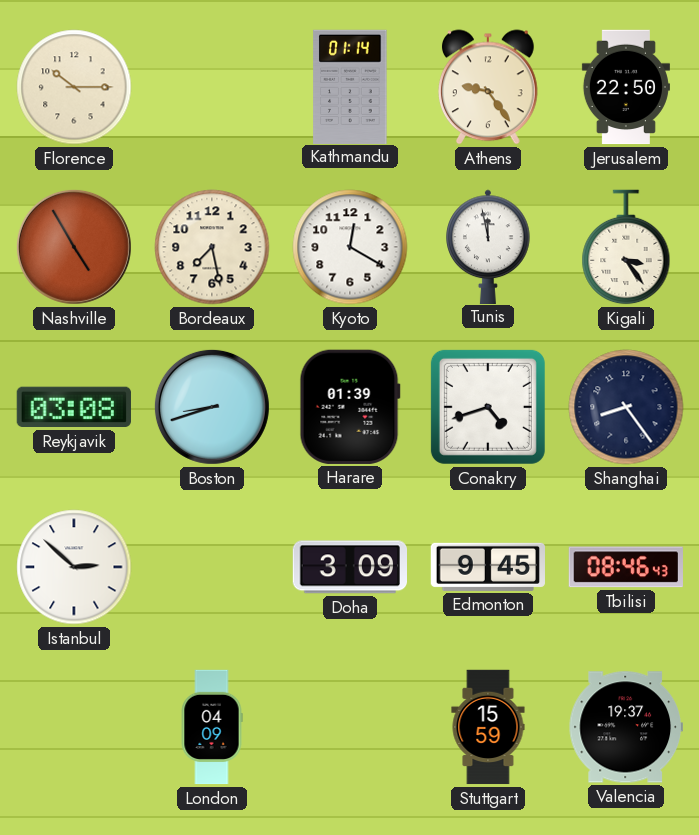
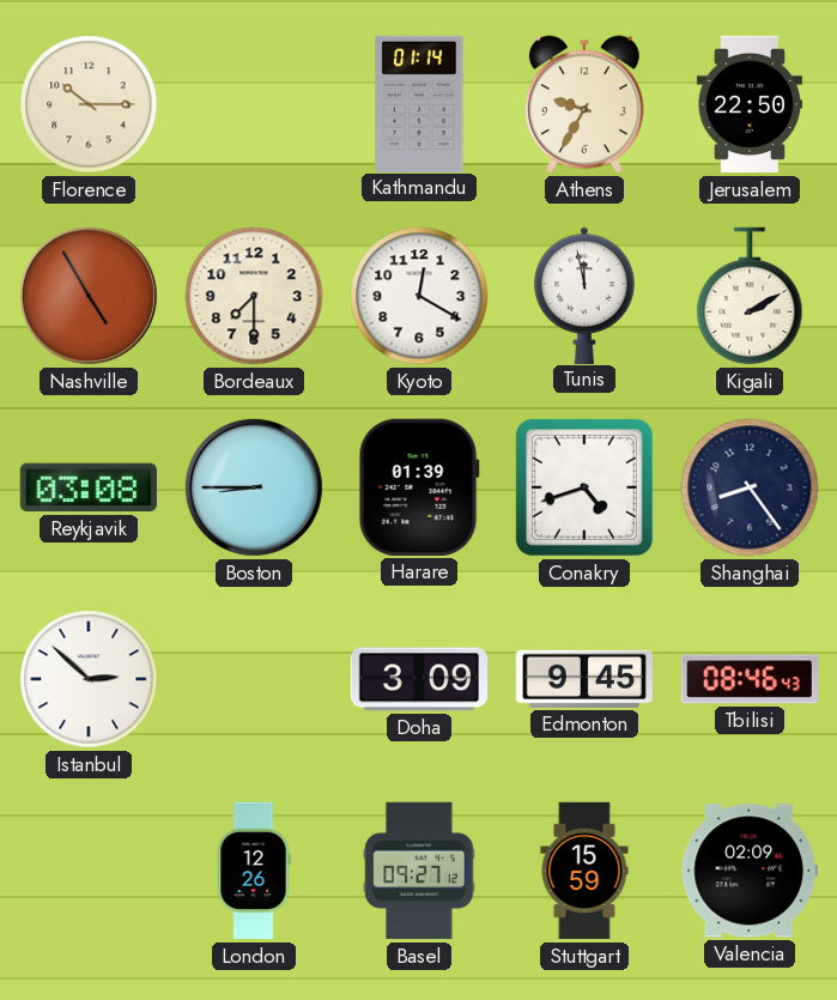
Athens: 9:24 -> 9:35
Bordeaux: 7:28 -> 7:30
Kigali: 3:24 -> 2:10
Boston: 8:42 -> 8:45
London: 04:09 -> 12:26
Basel: none -> 09:27
Valencia: 19:37 -> 02:09
